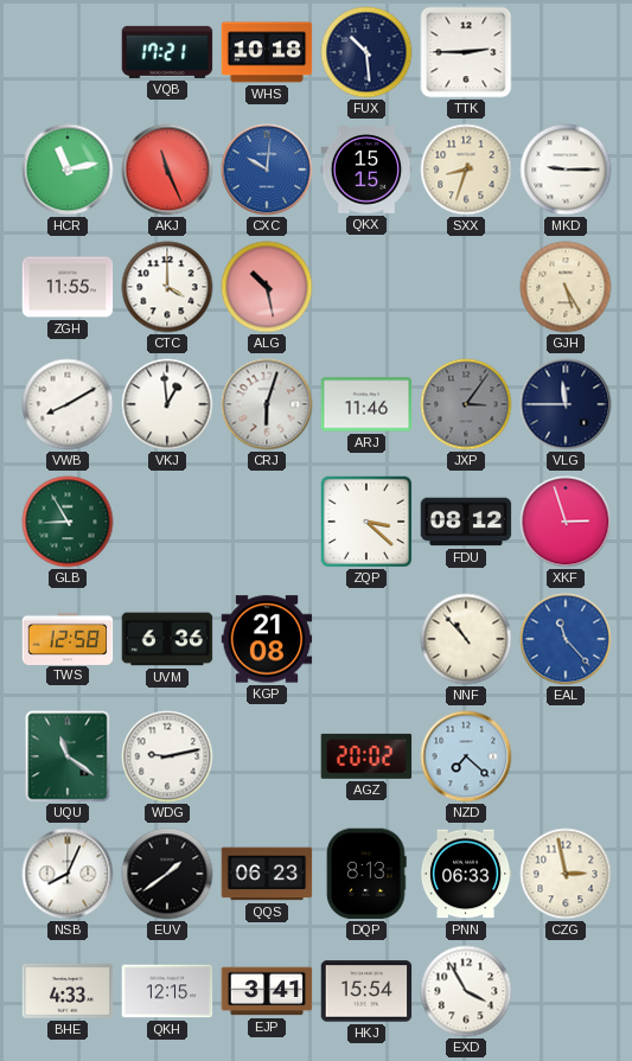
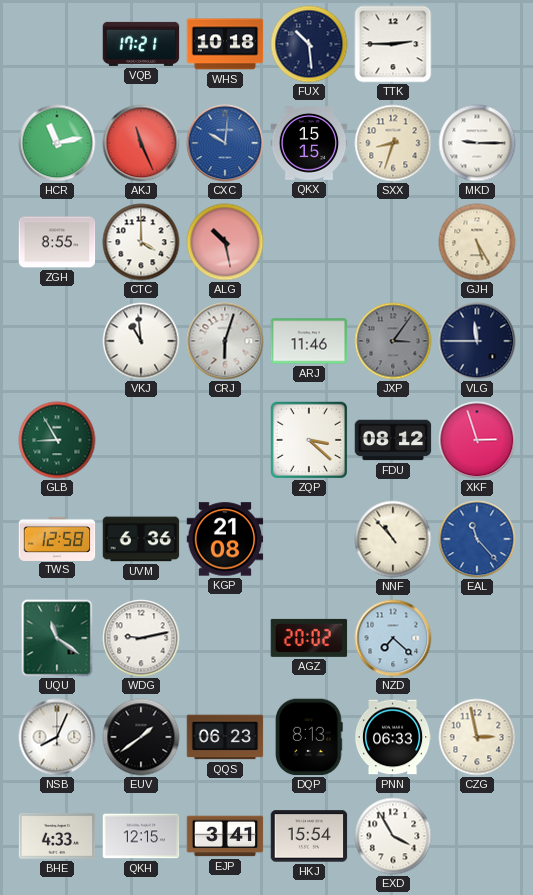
ZGH: 11:55 -> 8:55
VWB: 8:10 -> none
VKJ: 12:59 -> 10:59
